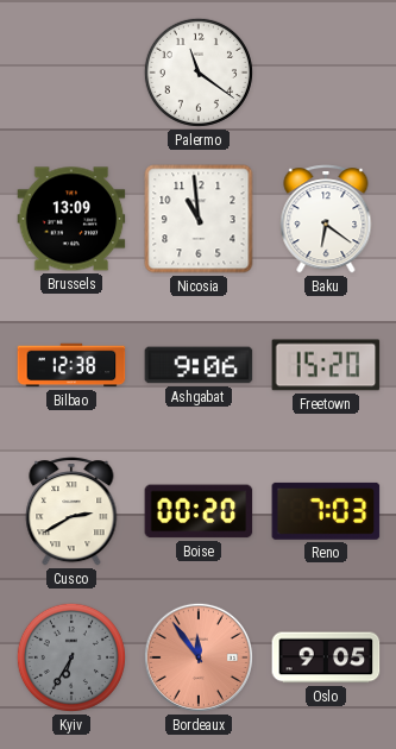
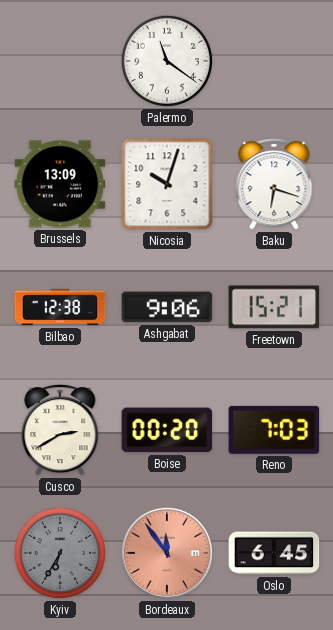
Nicosia: 10:59 -> 10:03
Baku: 6:21 -> 6:18
Freetown: 15:20 -> 15:21
Oslo: 9:05 -> 6:45
